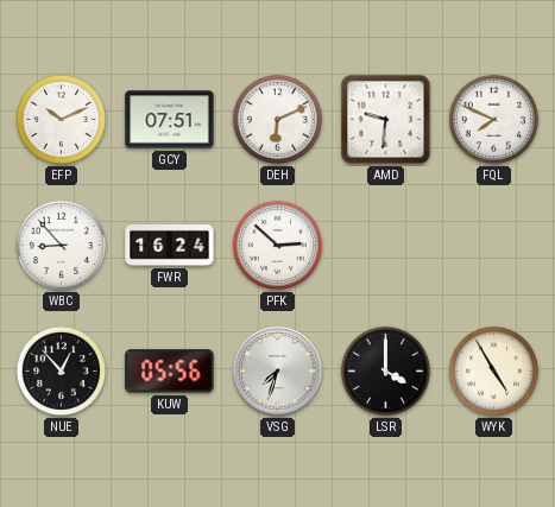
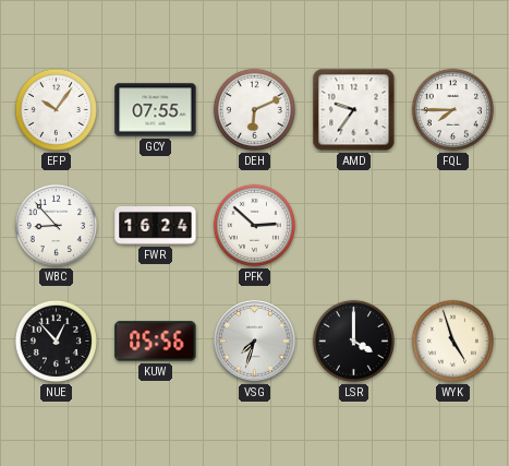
EFP: 10:11 -> 10:06
GCY: 07:51 -> 07:55
AMD: 9:31 -> 9:36
FQL: 7:49 -> 7:45
WYK: 4:55 -> 4:57
